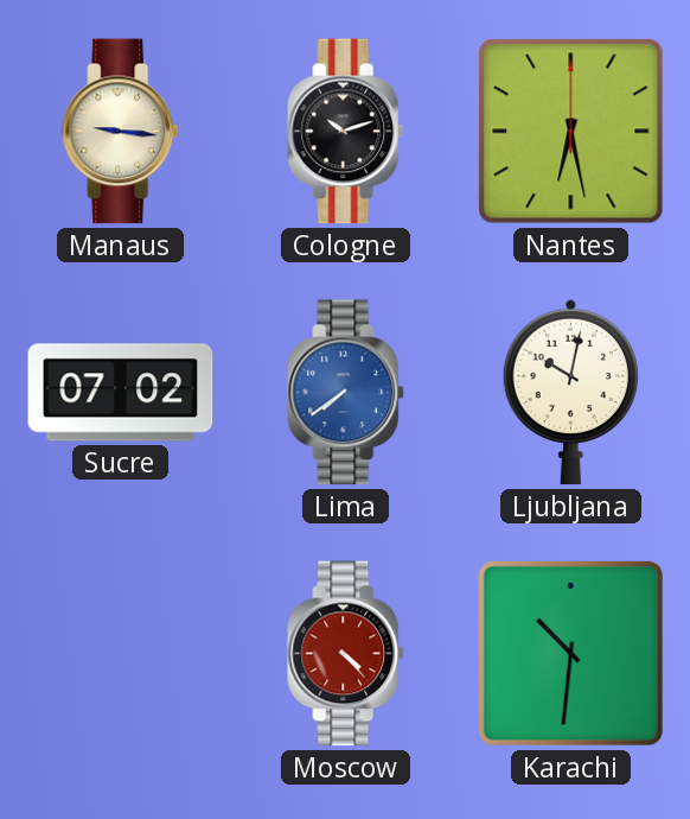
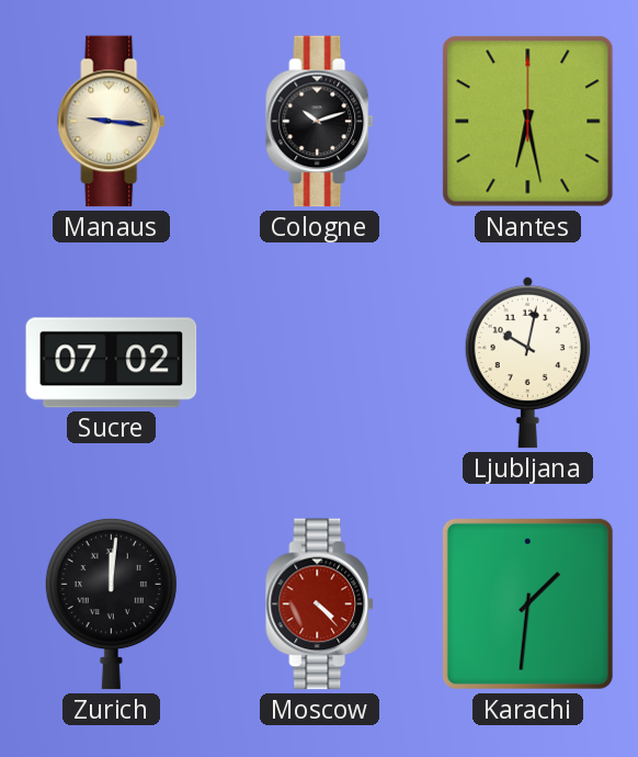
Lima: 7:39 -> none
Zurich: none -> 12:01
Karachi: 10:31 -> 1:31
